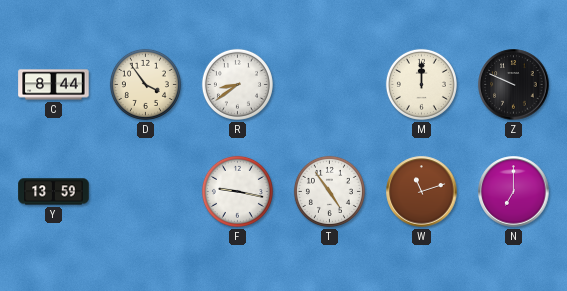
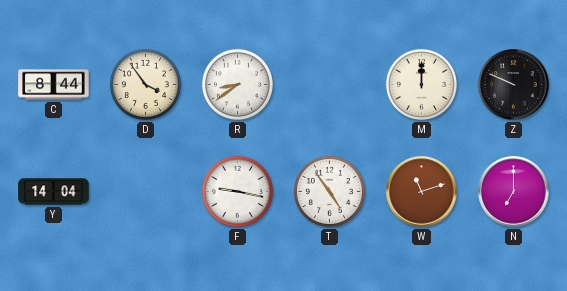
Y: 13:59 -> 14:04
